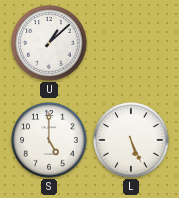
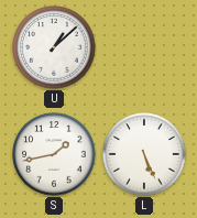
S: 5:00 -> 1:43
